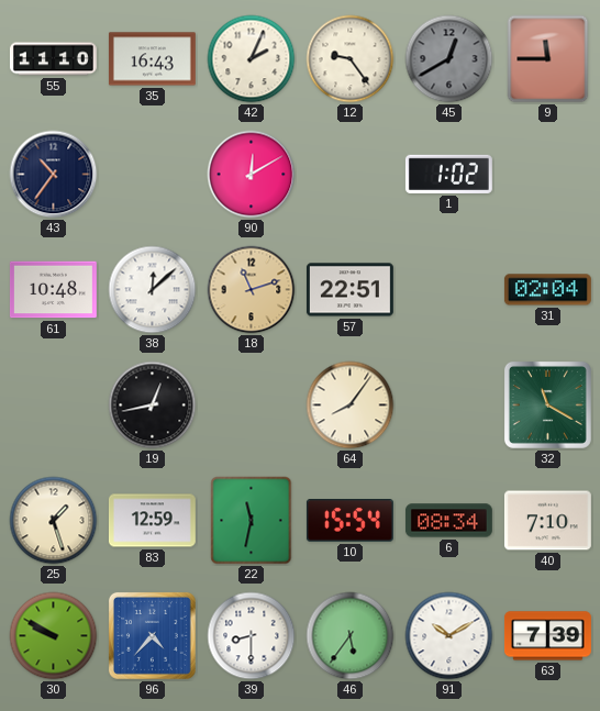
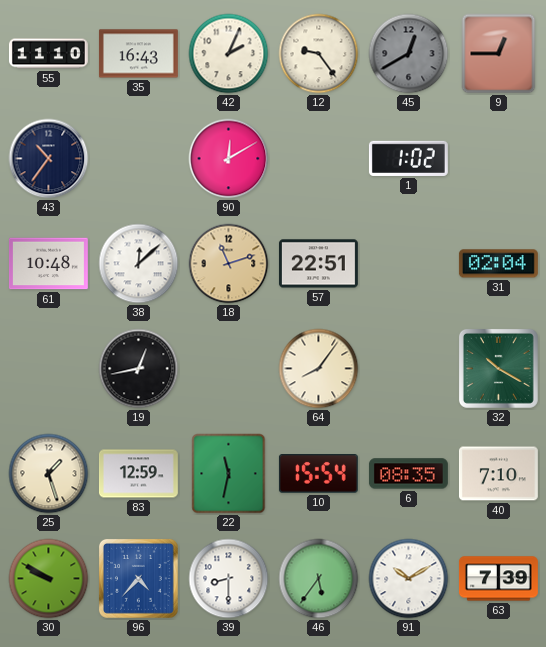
9: 11:45 -> 12:45
32: 11:20 -> 10:20
6: 08:34 -> 08:35
